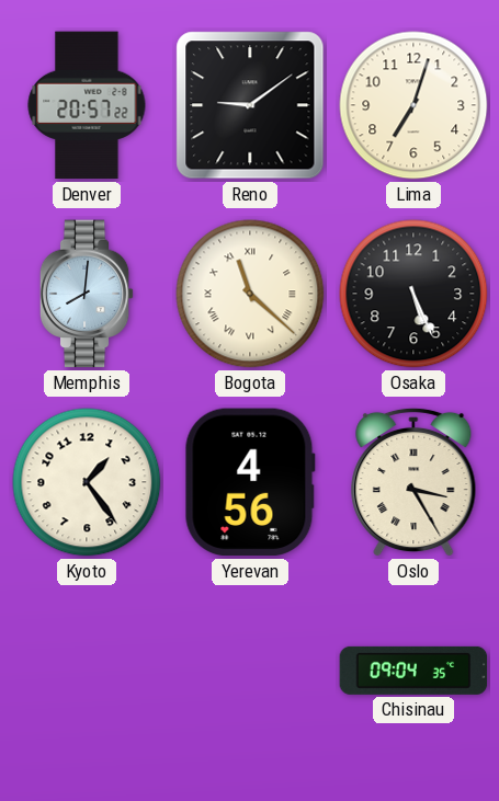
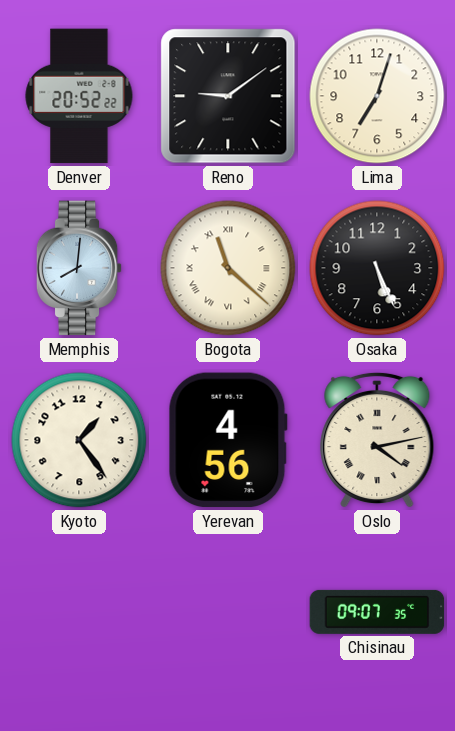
Denver: 20:57 -> 20:52
Oslo: 3:25 -> 4:13
Chisinau: 09:04 -> 09:07
